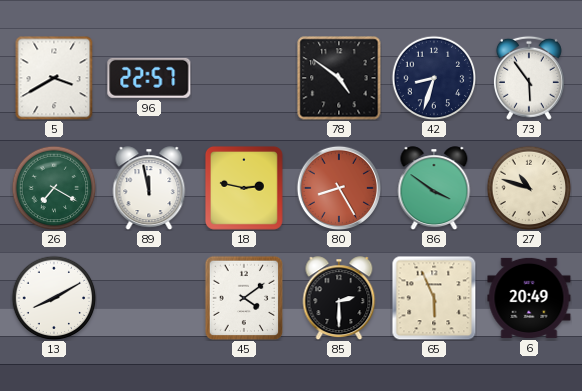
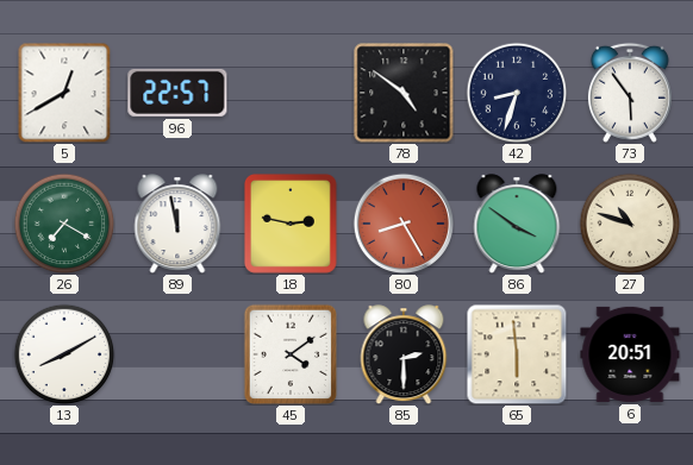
5: 3:40 -> 12:40
65: 5:56 -> 5:59
6: 20:49 -> 20:51
